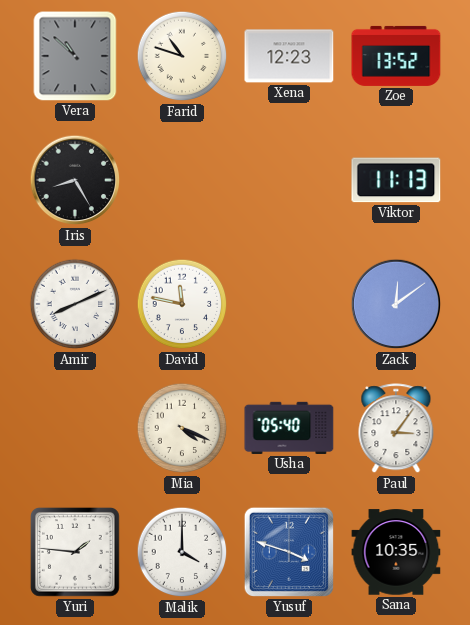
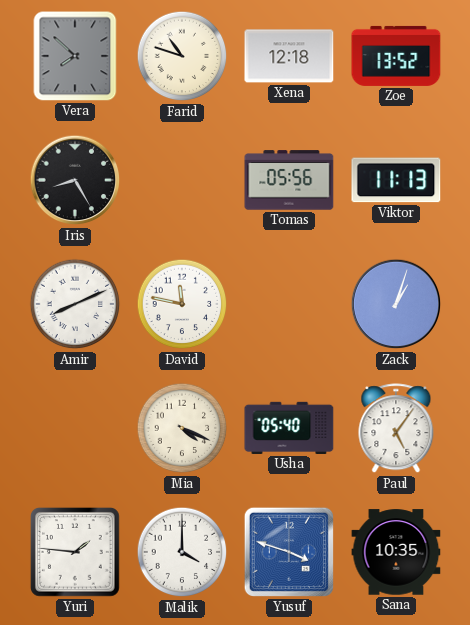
Vera: 10:52 -> 7:52
Xena: 12:23 -> 12:18
Tomas: none -> 05:56
Zack: 12:09 -> 1:03
Paul: 3:06 -> 5:06
